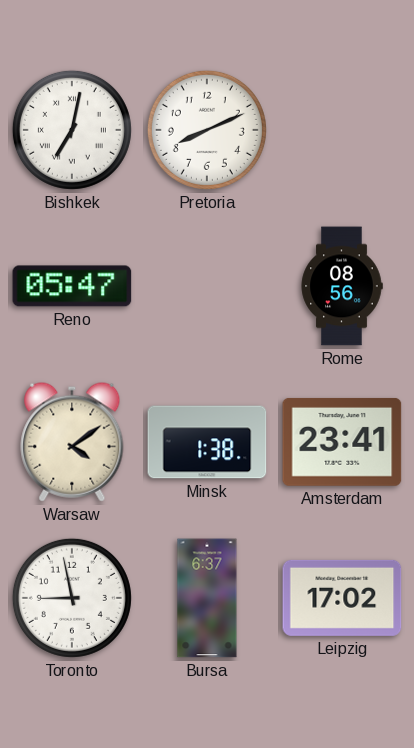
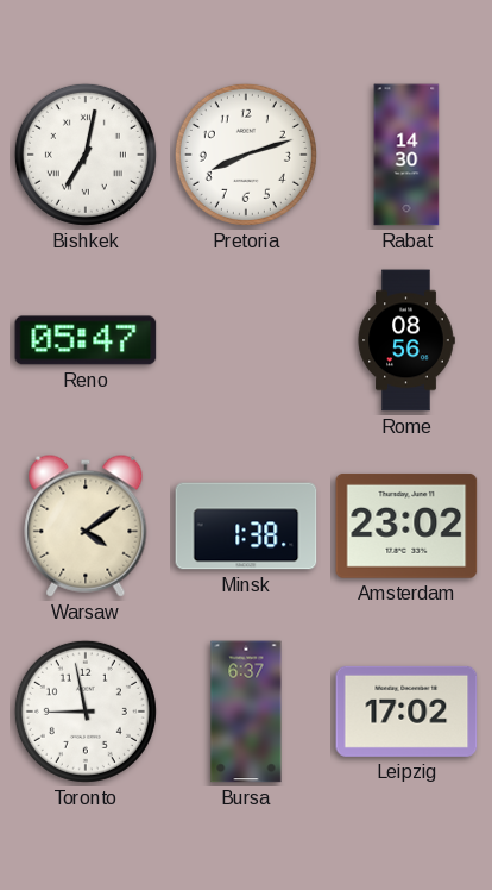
Pretoria: 8:11 -> 8:12
Rabat: none -> 14:30
Amsterdam: 23:41 -> 23:02
